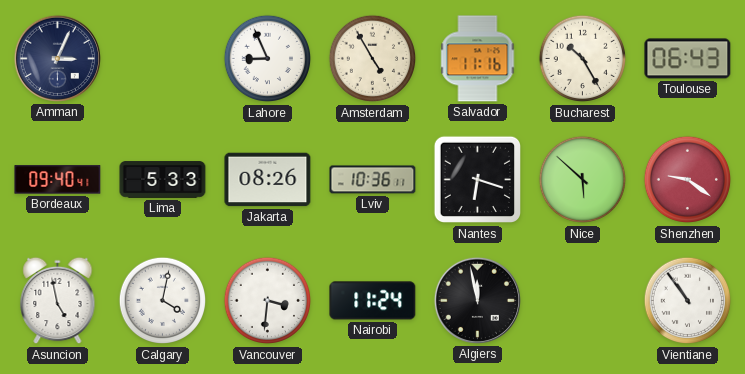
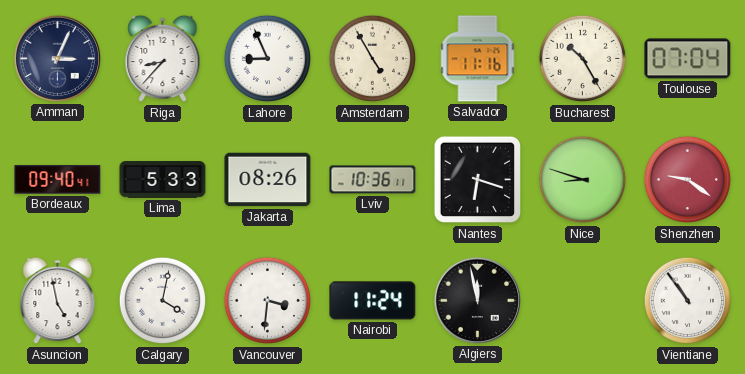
Riga: none -> 8:37
Toulouse: 06:43 -> 07:04
Nice: 5:52 -> 8:48
